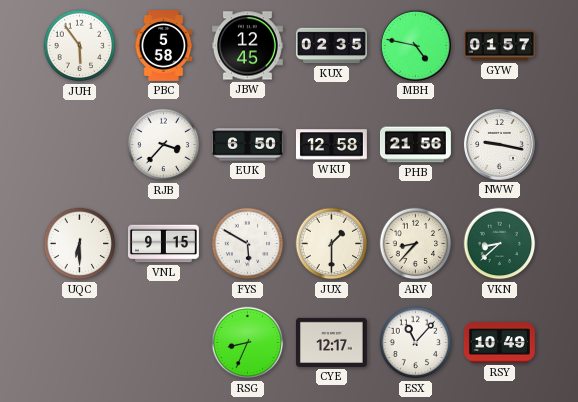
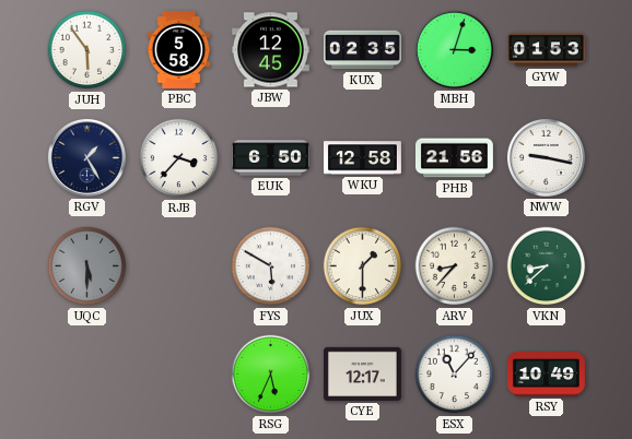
MBH: 4:47 -> 3:03
GYW: 01:57 -> 01:53
RGV: none -> 1:25
UQC: 6:30 -> 5:30
UQC dial: white -> grey
VNL: 9:15 -> none
RSG: 8:34 -> 5:34
